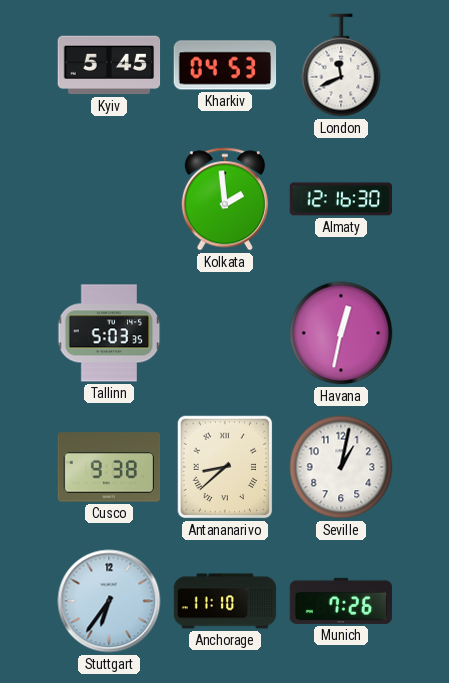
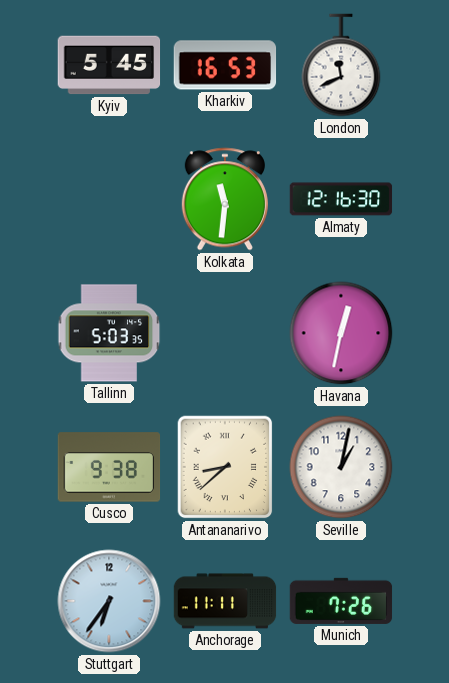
Kharkiv: 04:53 -> 16:53
Kolkata: 1:59 -> 11:31
Anchorage: 11:10 -> 11:11
